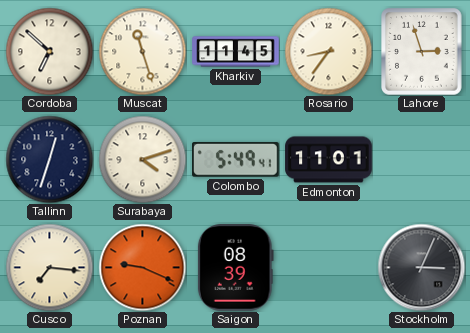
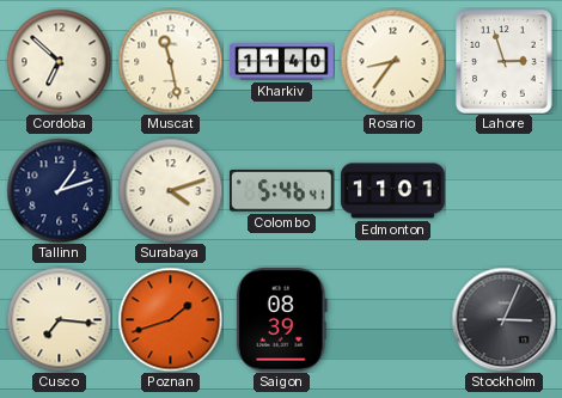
Muscat: 11:27 -> 11:28
Kharkiv: 11:45 -> 11:40
Tallinn: 12:33 -> 1:12
Colombo: 5:49 -> 5:46
Poznan: 9:19 -> 1:42
